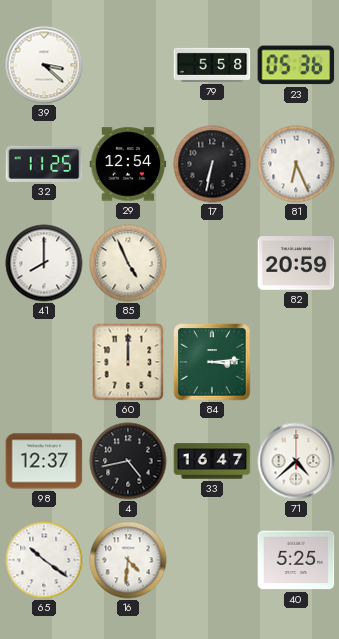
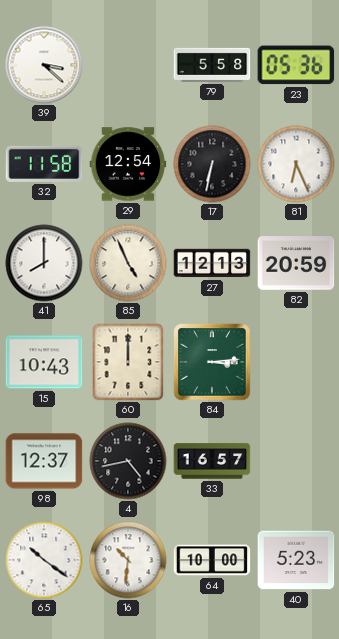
32: 11:25 -> 11:58
27: none -> 12:13
15: none -> 10:43
33: 16:47 -> 16:57
71: 4:38 -> none
16: 4:31 -> 10:31
64: none -> 10:00
40: 5:25 -> 5:23
